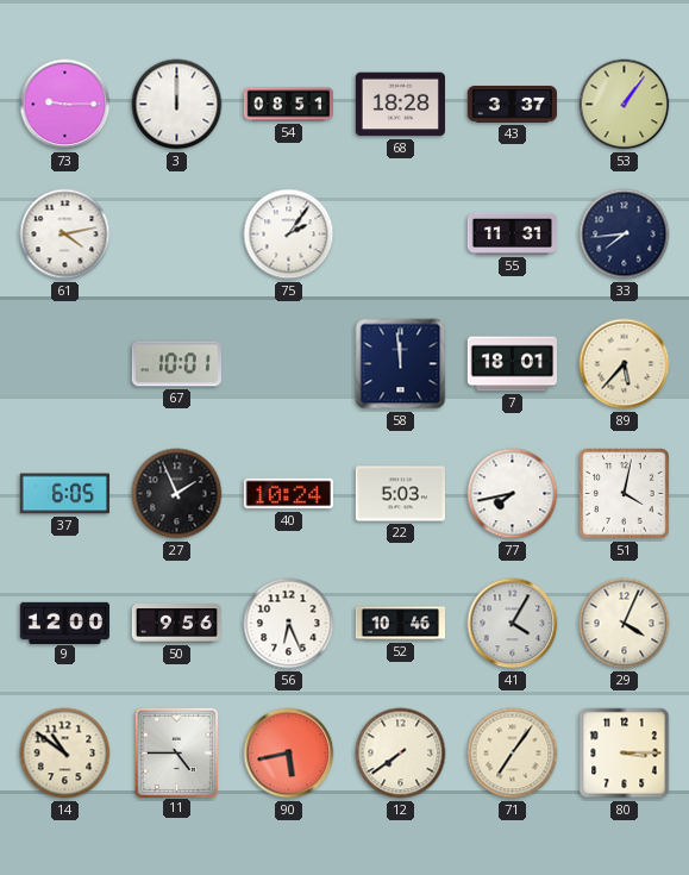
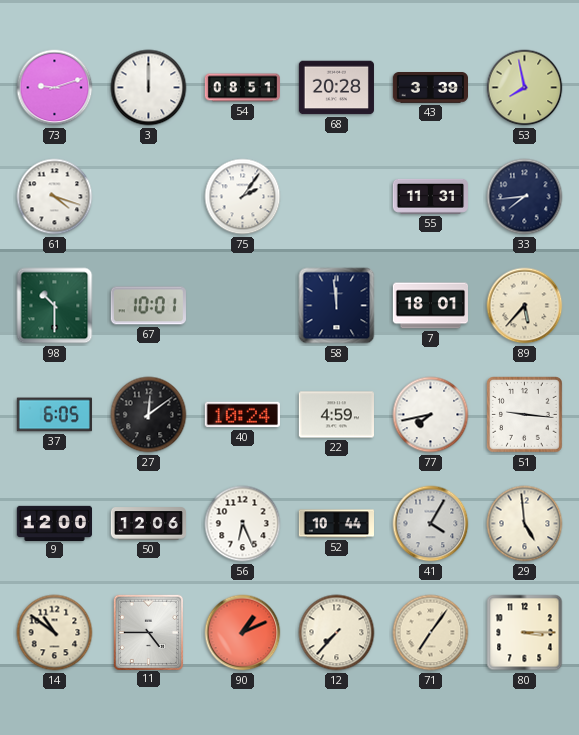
73: 9:15 -> 9:12
68: 18:28 -> 20:28
43: 3:37 -> 3:39
53: 1:06 -> 7:58
61: 4:13 -> 4:18
98: none -> 10:30
27: 1:56 -> 12:09
22: 5:03 -> 4:59
51: 4:02 -> 9:16
50: 9:56 -> 12:06
52: 10:46 -> 10:44
29: 4:04 -> 4:59
90: 5:43 -> 1:11
12: 7:39 -> 7:37
